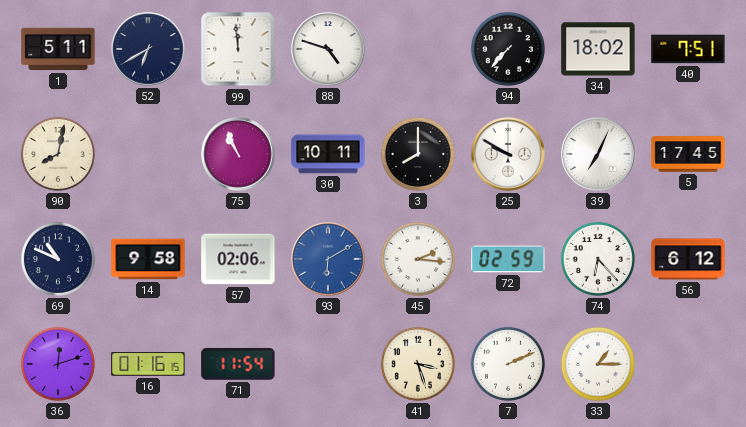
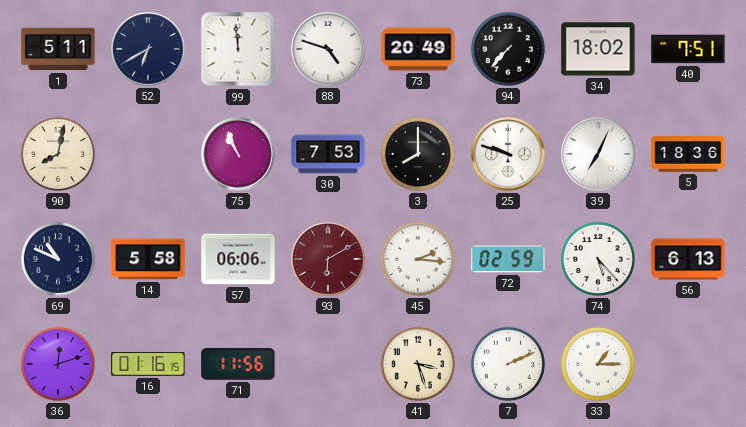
73: none -> 20:49
30: 10:11 -> 7:53
25: 9:50 -> 9:48
5: 17:45 -> 18:36
14: 9:58 -> 5:58
57: 02:06 -> 06:06
93 dial: blue -> burgundy
74: 6:23 -> 5:23
56: 6:12 -> 6:13
71: 11:54 -> 11:56
